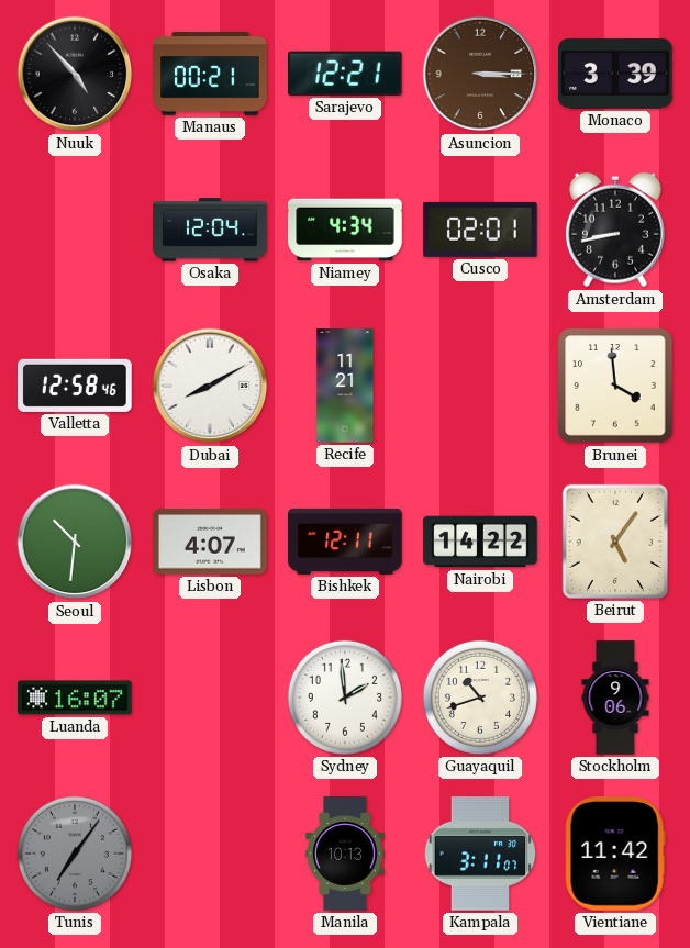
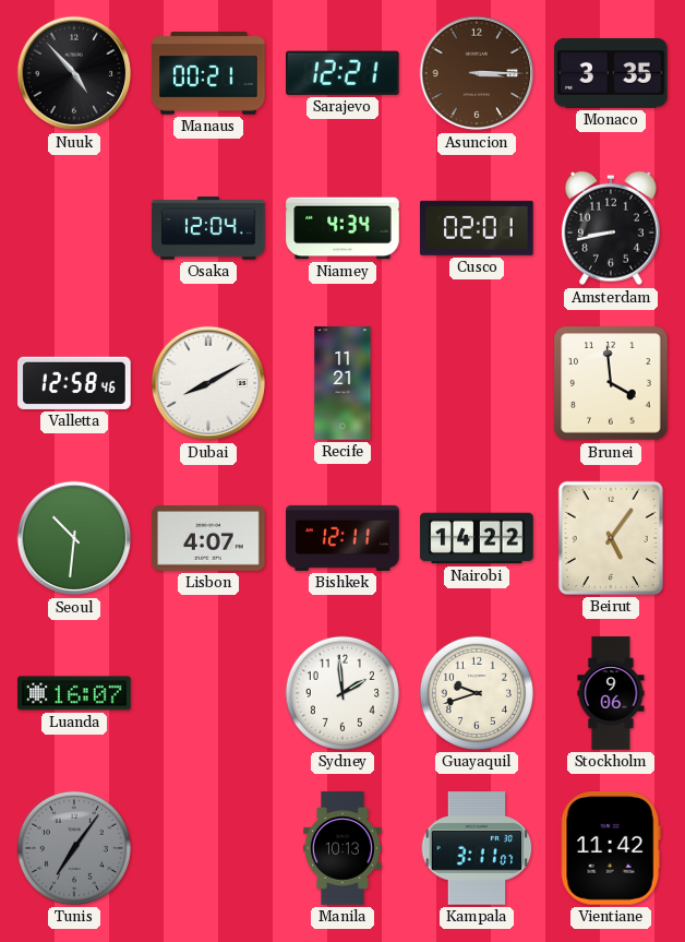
Monaco: 3:39 -> 3:35
Guayaquil: 10:42 -> 9:42
